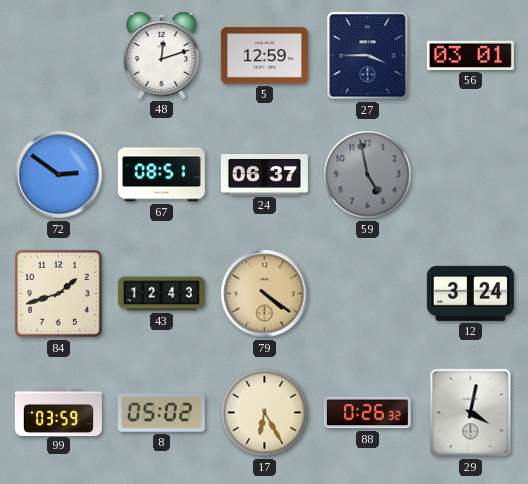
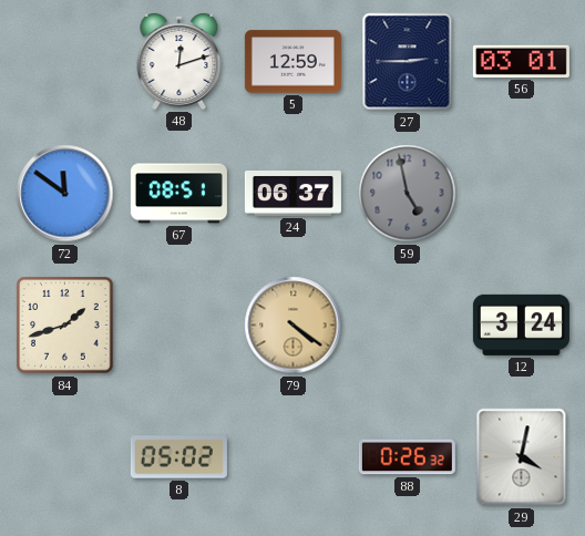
27: 3:45 -> 2:45
72: 2:51 -> 11:51
43: 12:43 -> none
99: 03:59 -> none
17: 6:25 -> none
